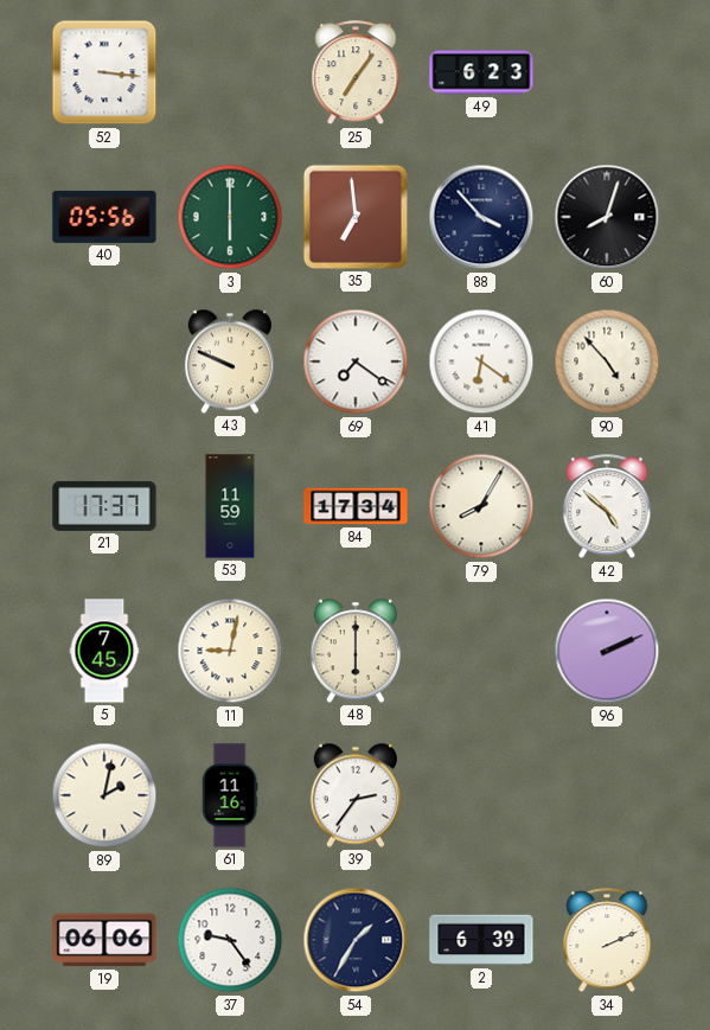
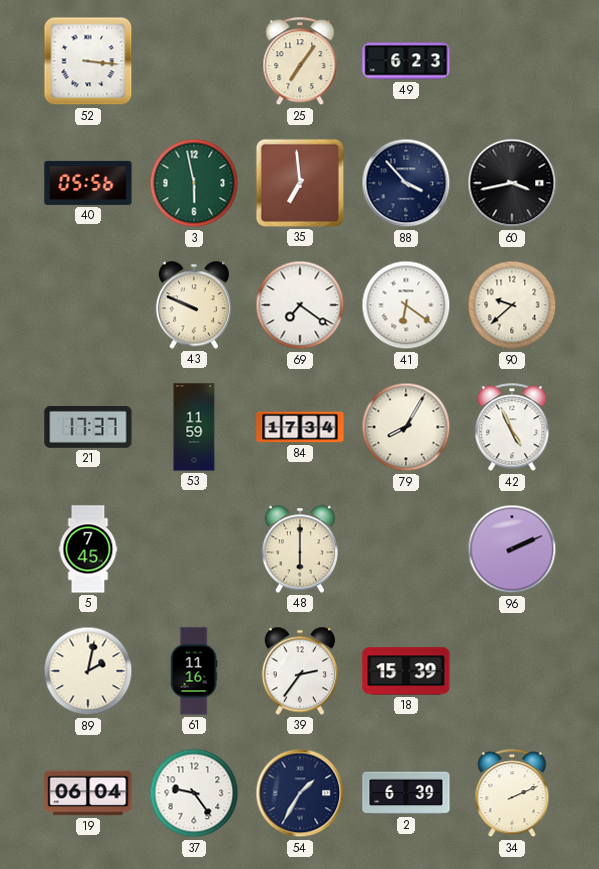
3: 6:00 -> 5:58
60: 8:03 -> 3:43
90: 4:53 -> 9:38
42: 4:52 -> 4:56
11: 9:02 -> none
18: none -> 15:39
19: 06:06 -> 06:04
